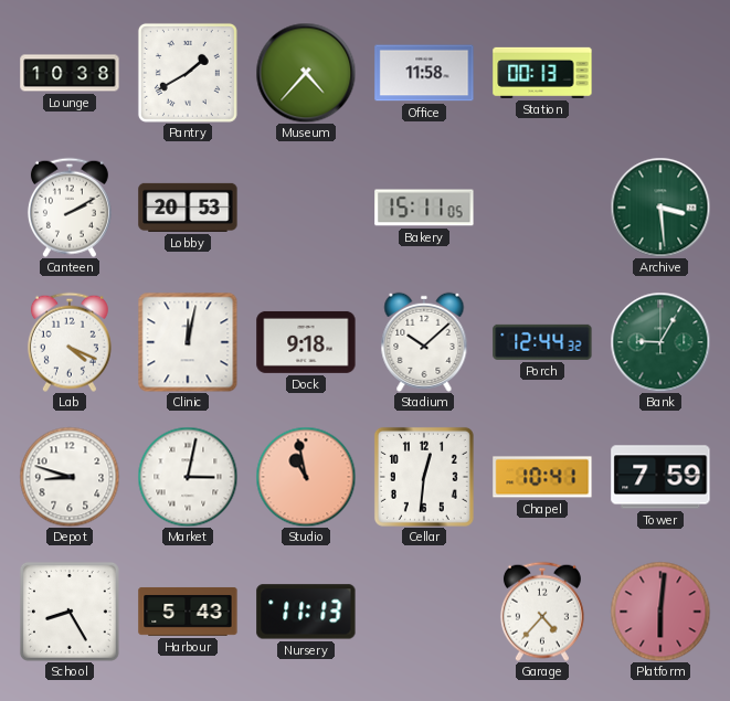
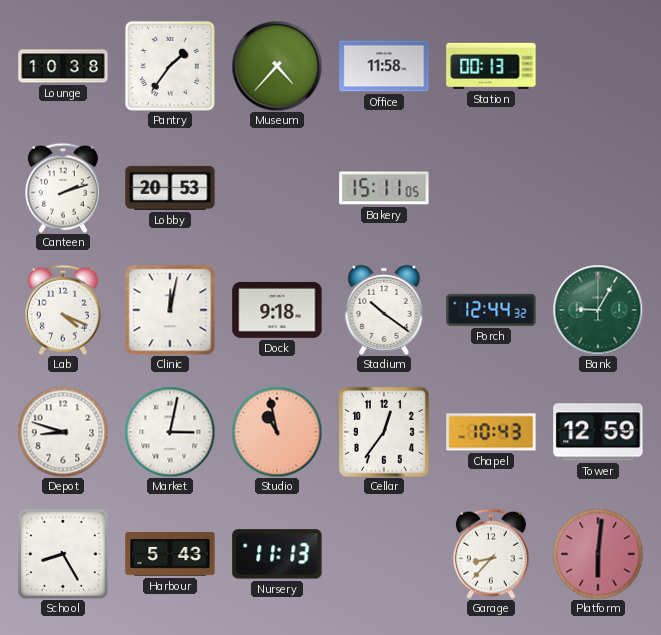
Pantry: 1:40 -> 1:36
Canteen: 2:10 -> 2:12
Archive: 3:29 -> none
Stadium: 10:08 -> 10:21
Cellar: 12:31 -> 12:36
Chapel: 10:41 -> 10:43
Tower: 7:59 -> 12:59
Garage: 4:37 -> 8:37
